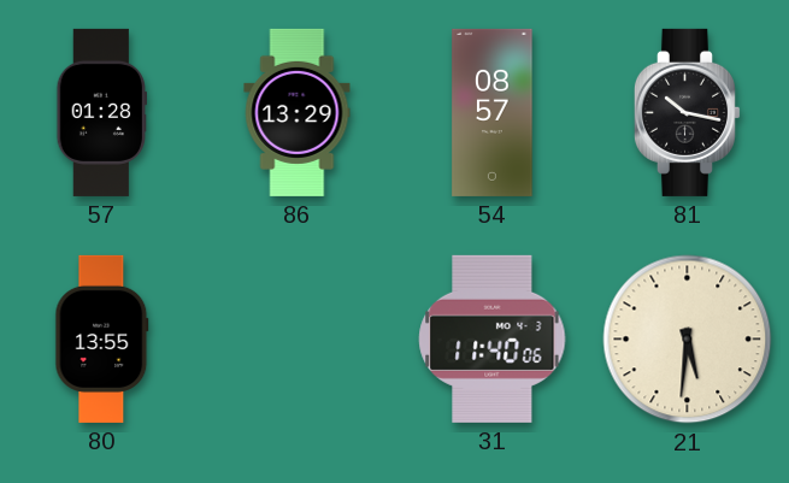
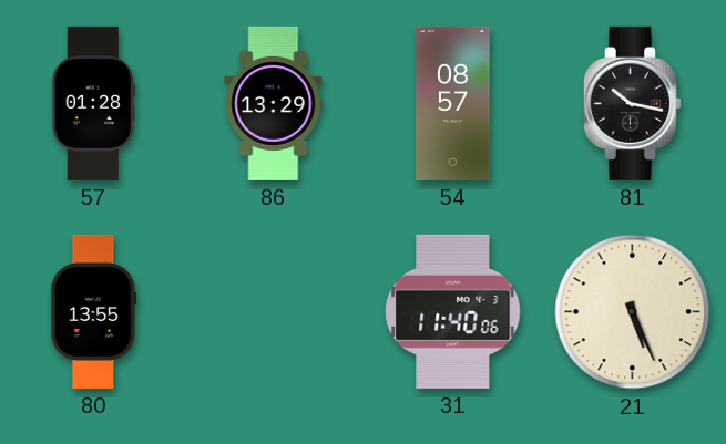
21: 5:31 -> 5:26
